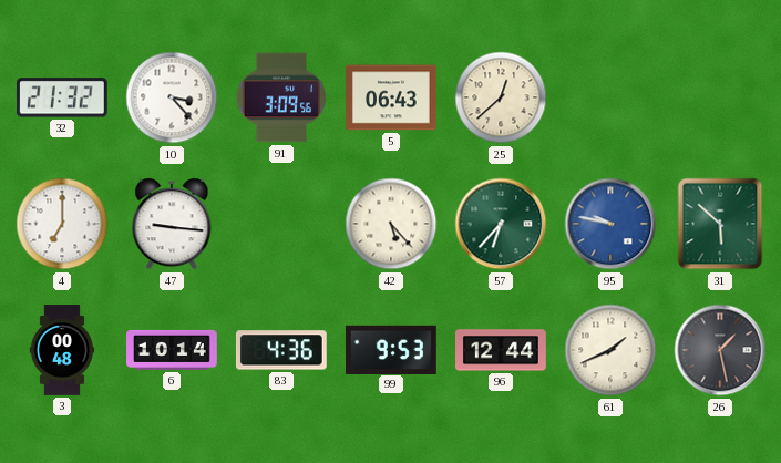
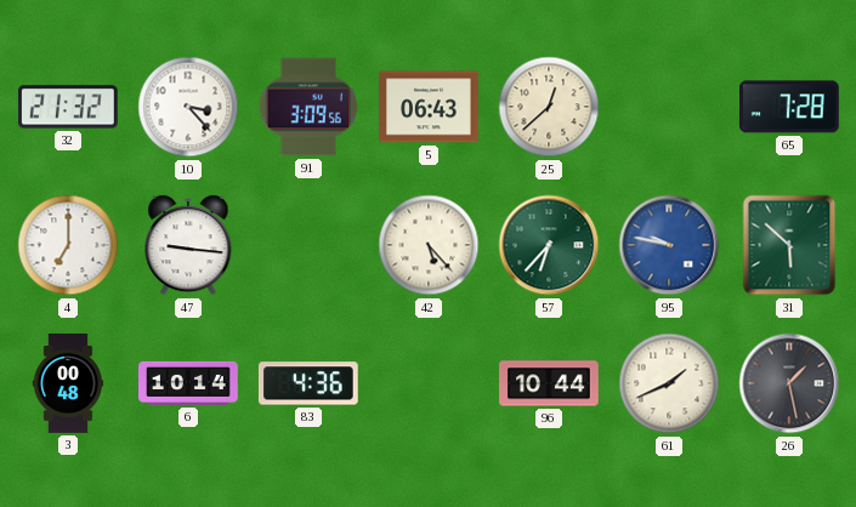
65: none -> 7:28
99: 9:53 -> none
96: 12:44 -> 10:44
